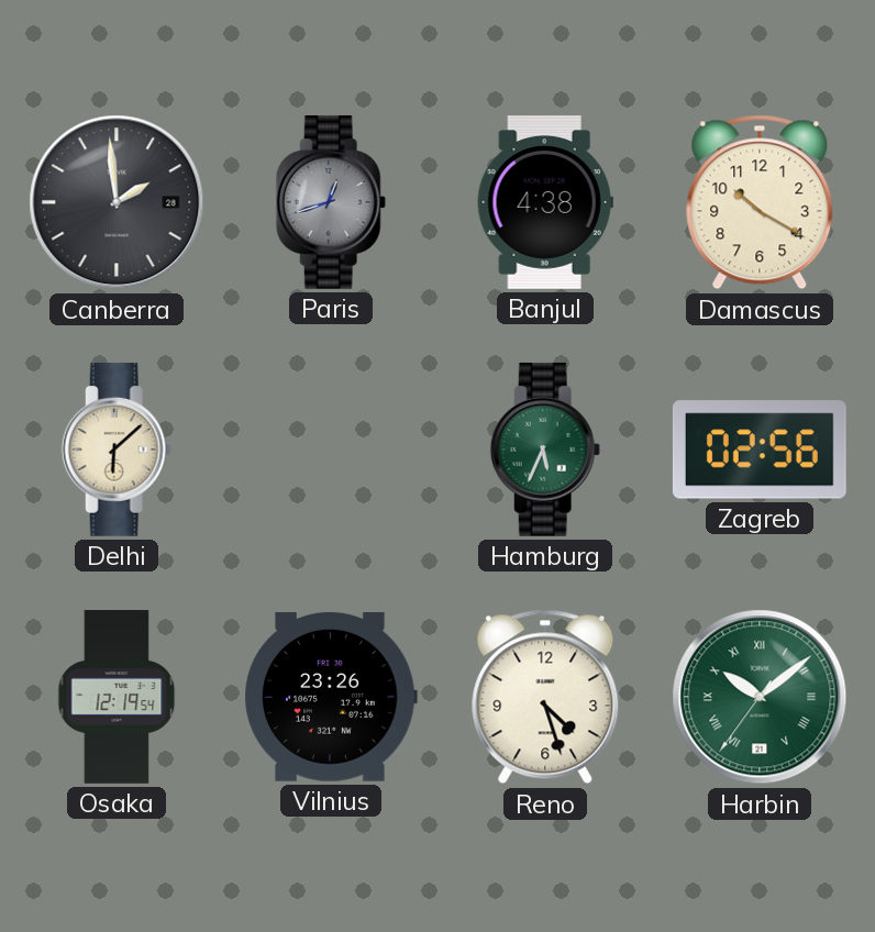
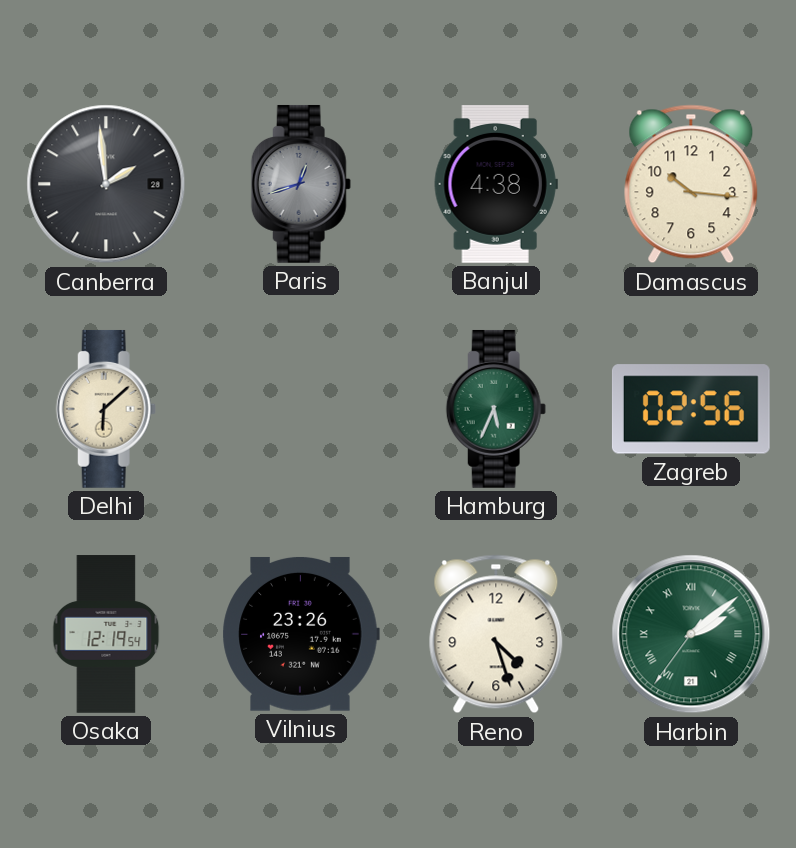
Damascus: 10:20 -> 10:16
Harbin: 10:08 -> 2:08
